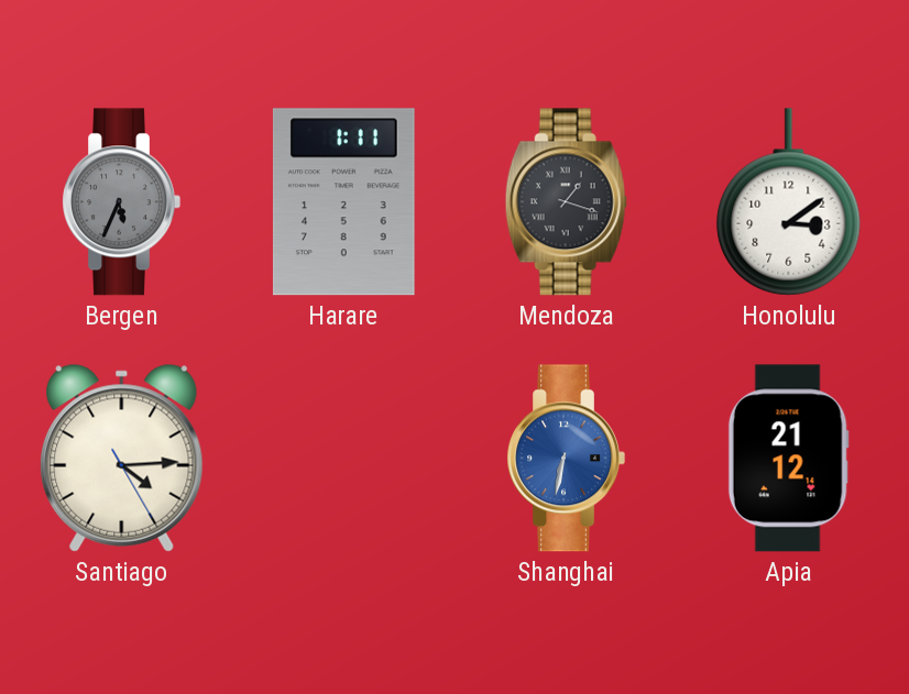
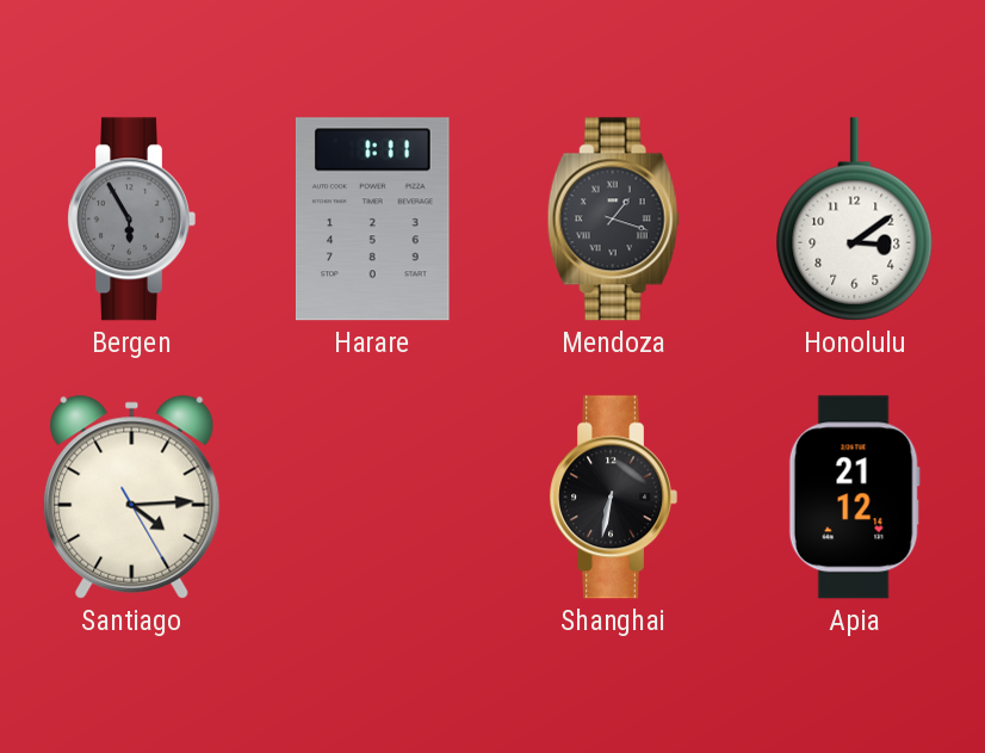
Bergen: 5:34 -> 5:55
Shanghai dial: blue -> black
